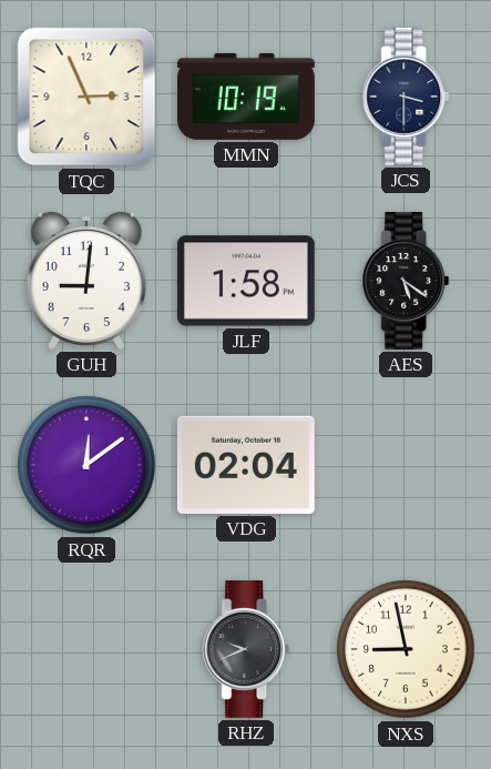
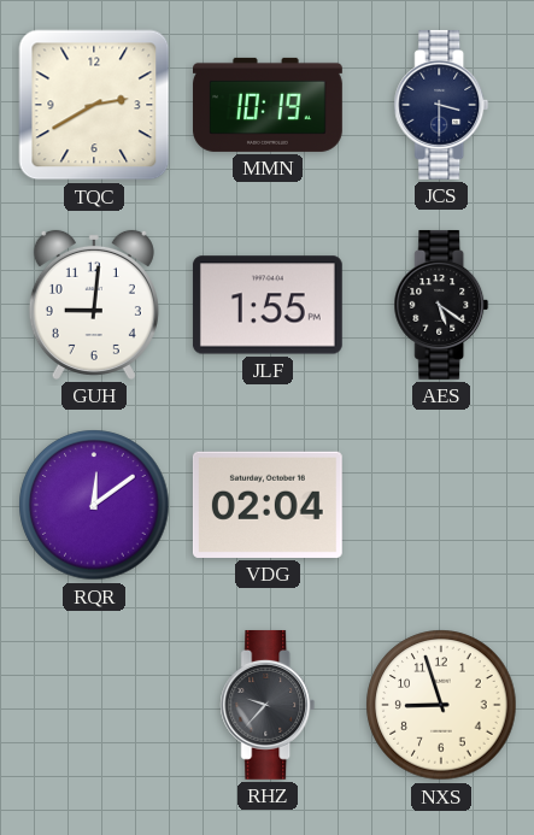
TQC: 2:56 -> 2:40
JLF: 1:58 -> 1:55
RHZ: 9:41 -> 9:37
NXS: 8:58 -> 8:57
